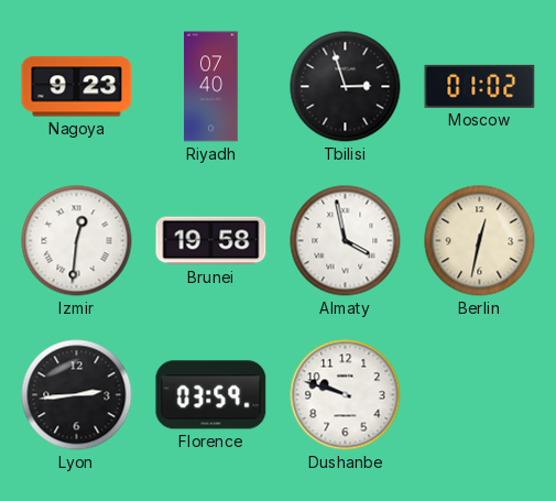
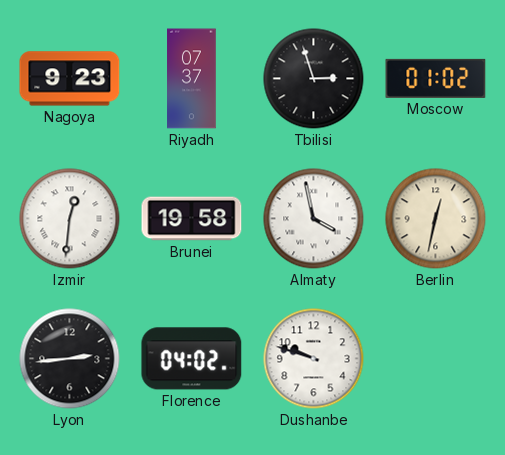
Riyadh: 07:40 -> 07:37
Florence: 03:59 -> 04:02
